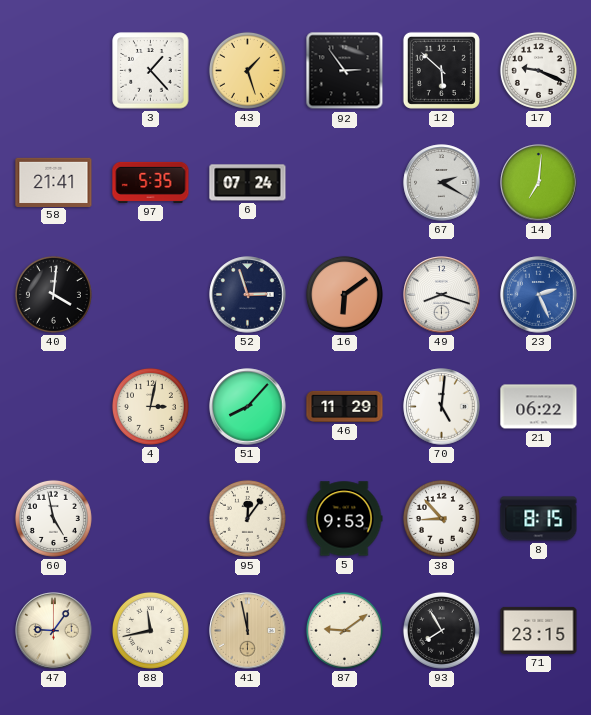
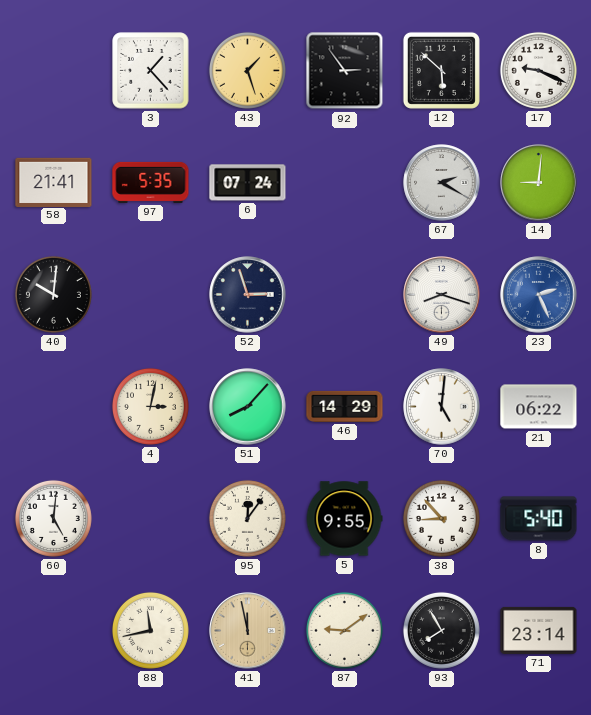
14: 7:01 -> 9:01
40: 4:01 -> 10:01
16: 6:09 -> none
46: 11:29 -> 14:29
60: 4:58 -> 5:01
5: 9:53 -> 9:55
8: 8:15 -> 5:40
47: 9:06 -> none
71: 23:15 -> 23:14
